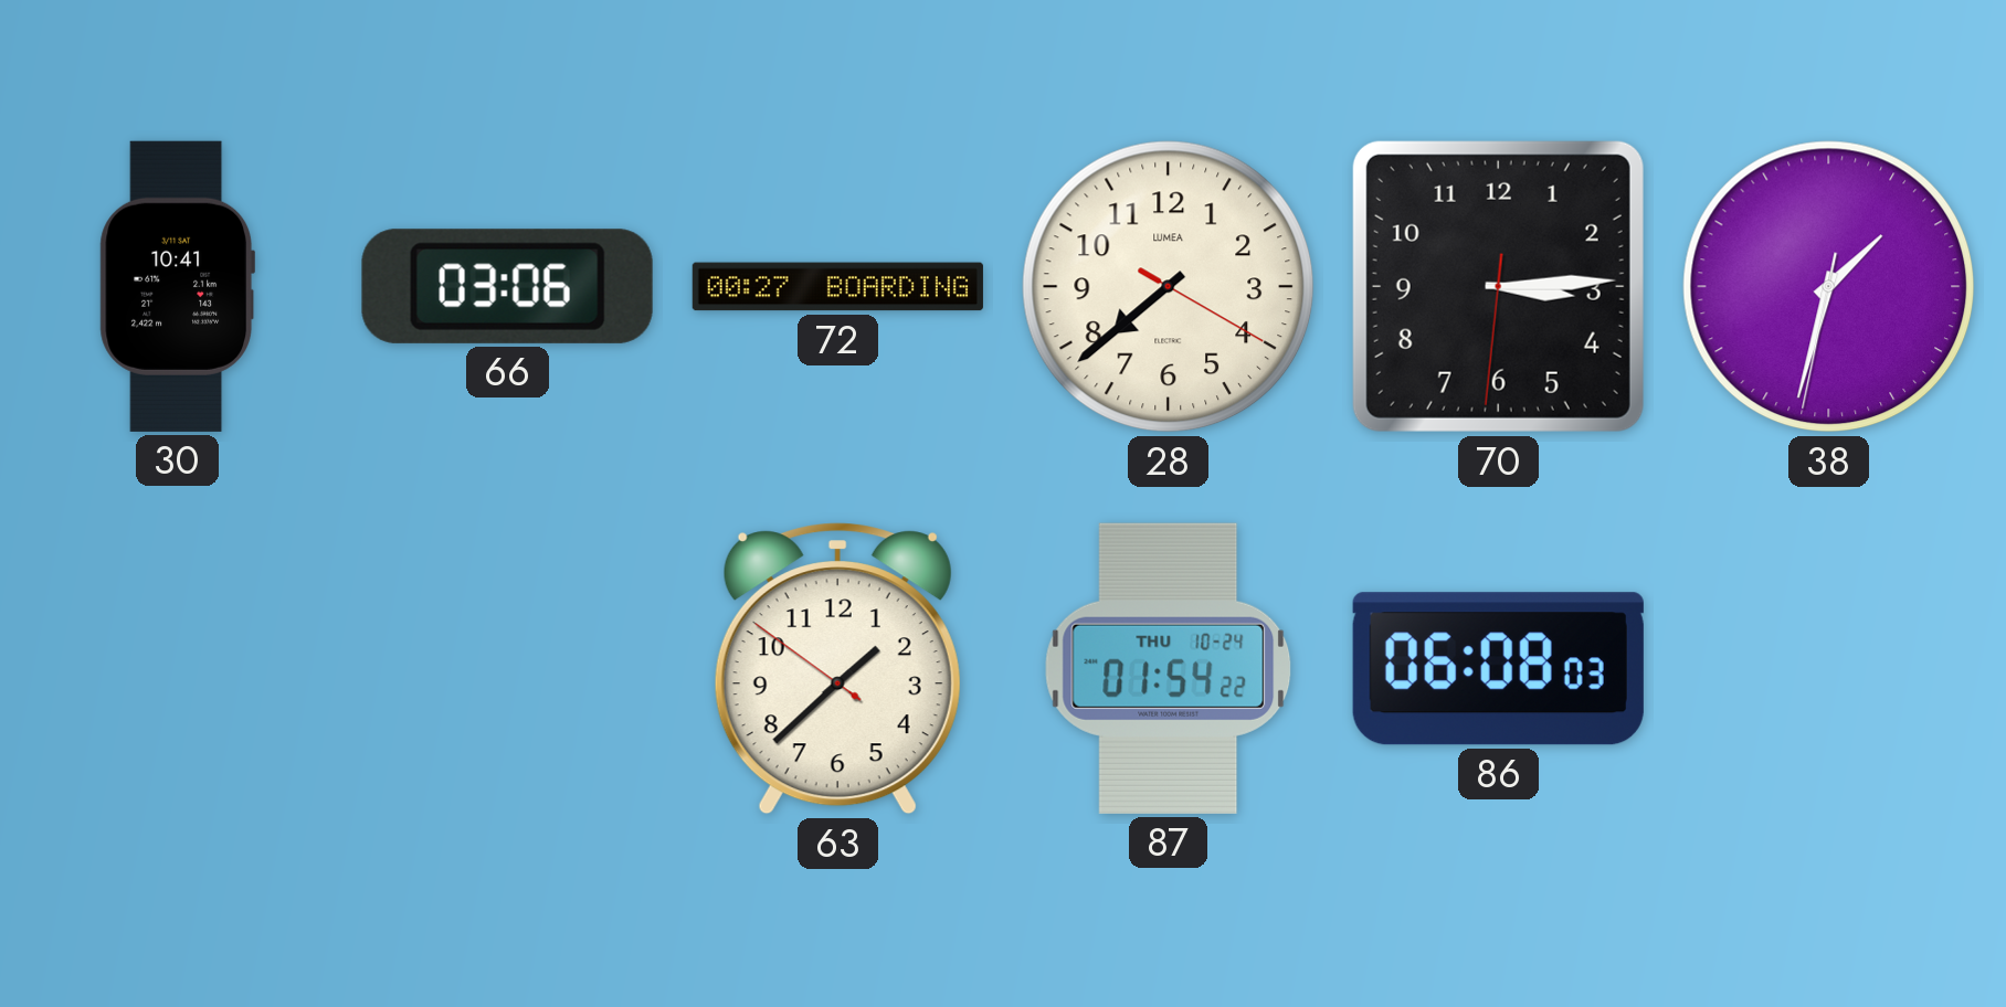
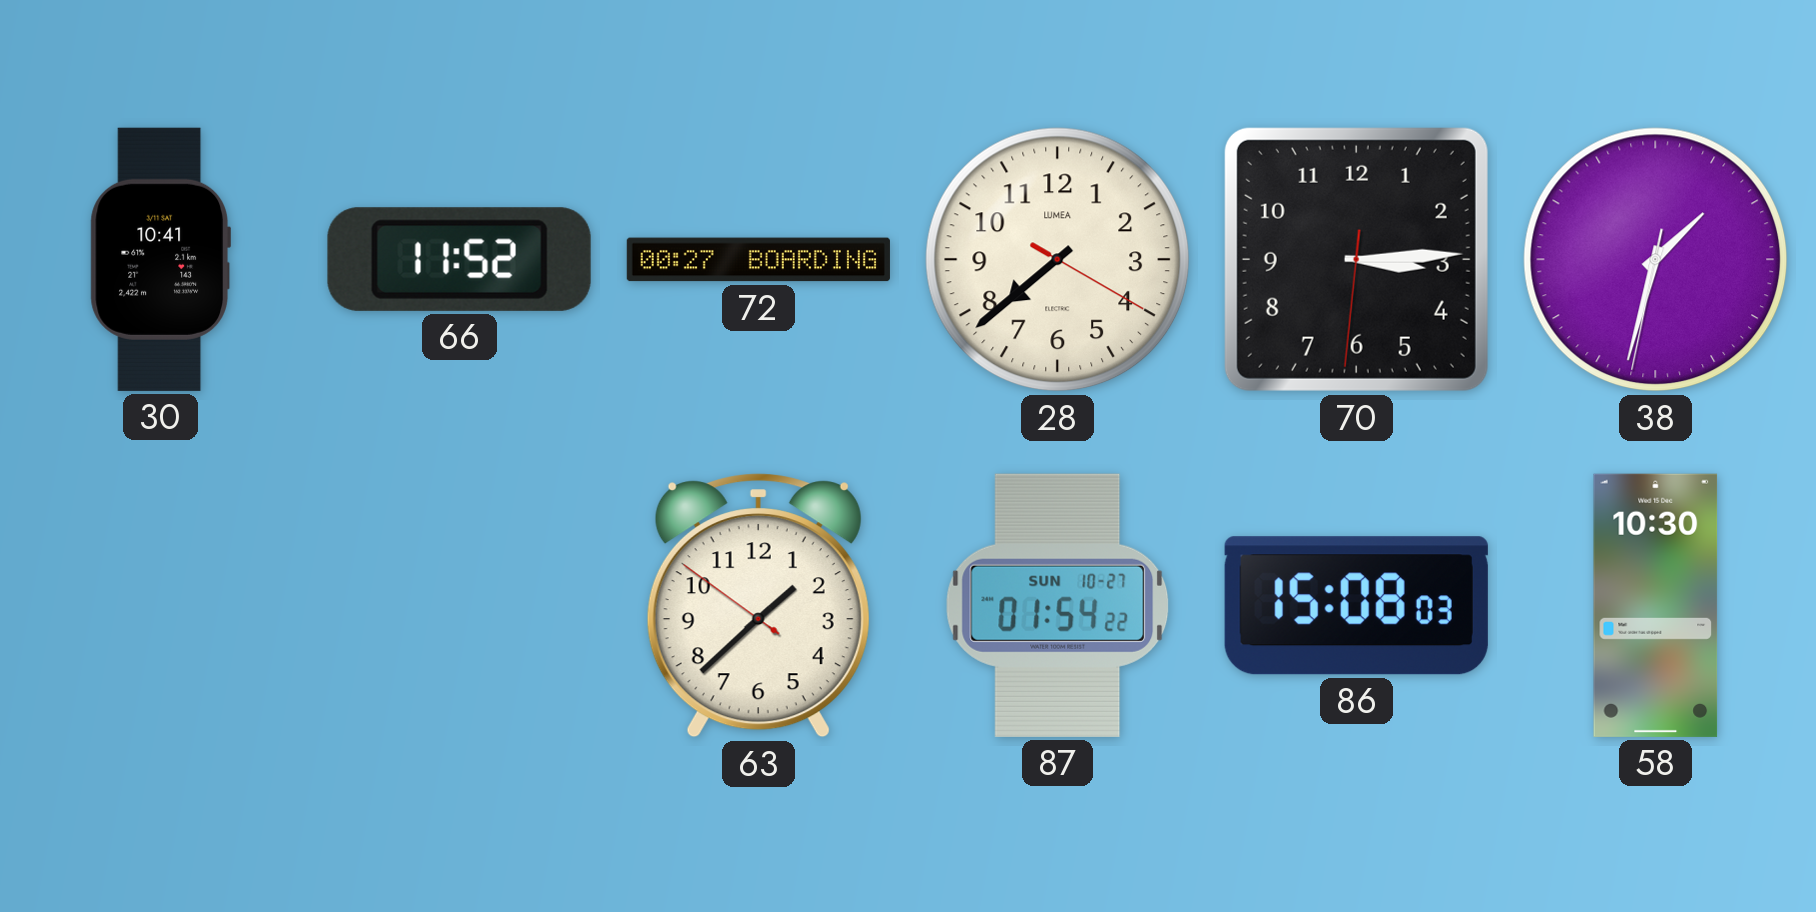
66: 03:06 -> 11:52
87 date: THU 10-24 -> SUN 10-27
86: 06:08 -> 15:08
58: none -> 10:30
